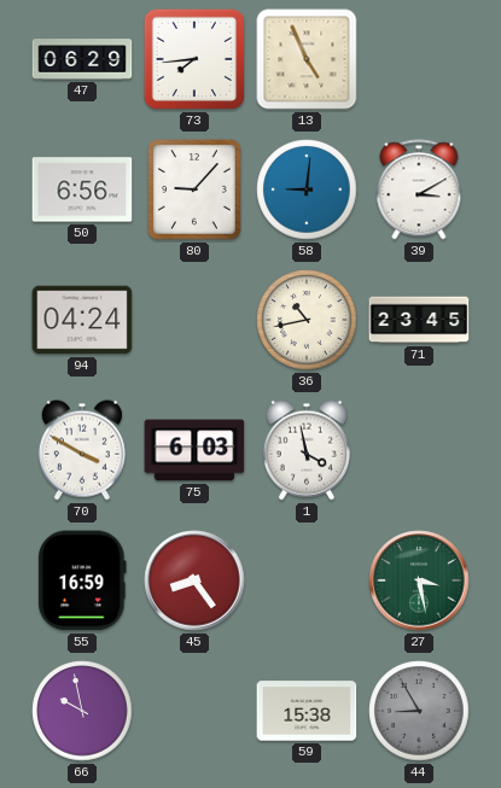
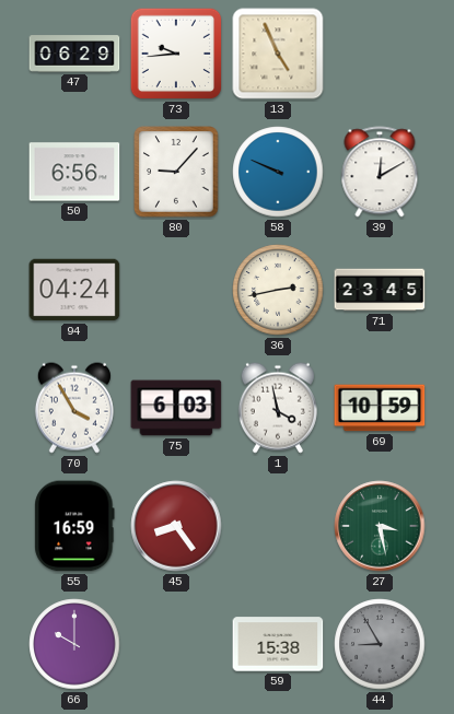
73: 7:44 -> 9:44
58: 9:01 -> 9:49
39: 3:10 -> 12:10
36: 10:43 -> 2:43
70: 3:50 -> 3:55
69: none -> 10:59
66: 9:58 -> 10:00
